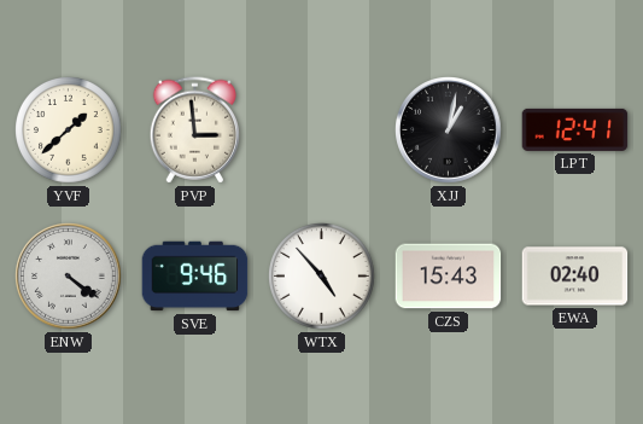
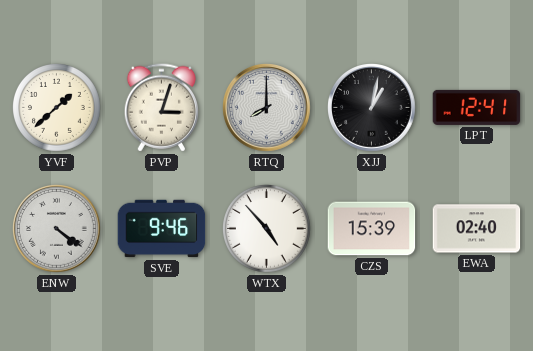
PVP: 2:59 -> 3:03
RTQ: none -> 8:00
CZS: 15:43 -> 15:39
